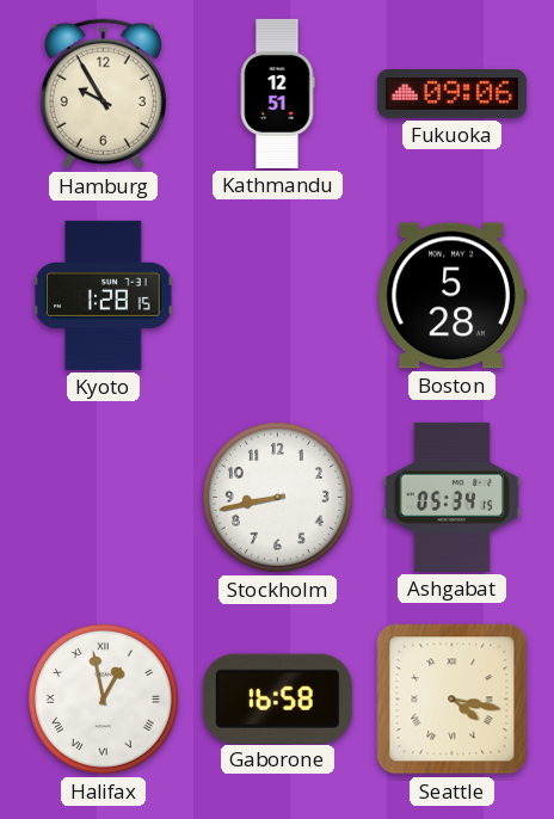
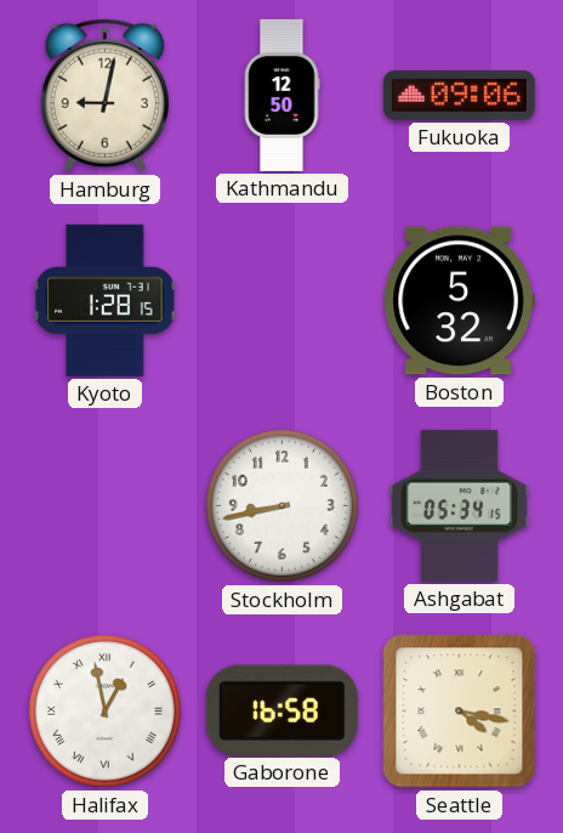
Hamburg: 9:55 -> 9:02
Kathmandu: 12:51 -> 12:50
Boston: 5:28 -> 5:32
